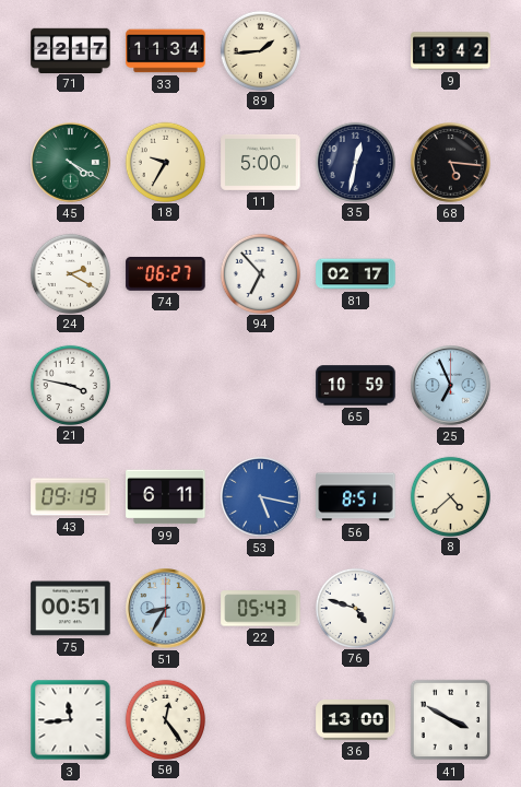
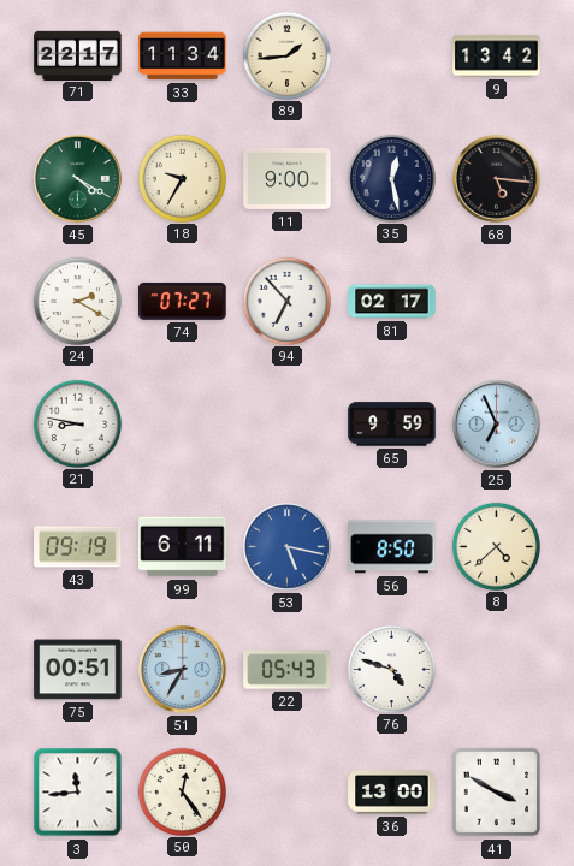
11: 5:00 -> 9:00
35: 12:32 -> 12:28
74: 06:27 -> 07:27
21: 3:47 -> 8:47
65: 10:59 -> 9:59
56: 8:51 -> 8:50
